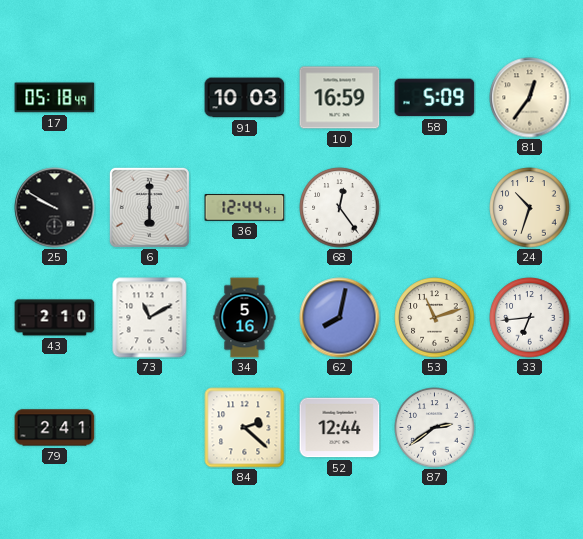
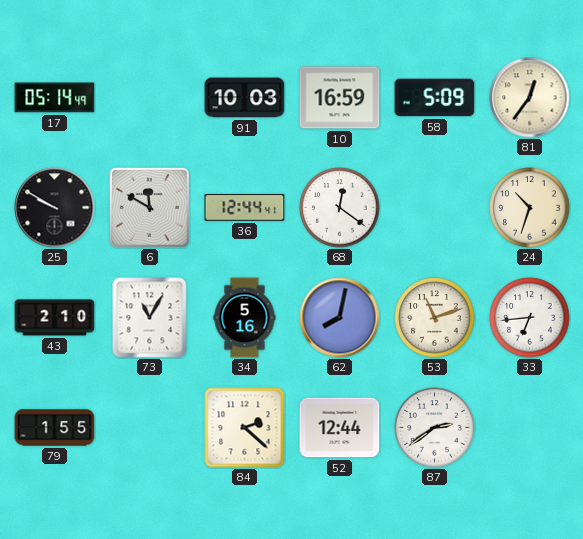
17: 05:18 -> 05:14
6: 6:00 -> 11:50
68: 12:24 -> 12:21
73: 11:10 -> 11:05
79: 2:41 -> 1:55
